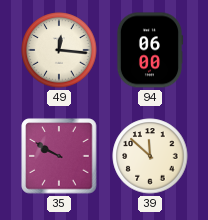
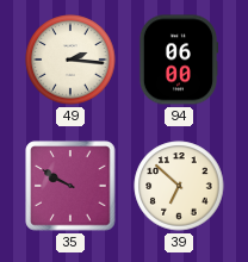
49: 12:16 -> 2:16
39: 11:52 -> 6:52
